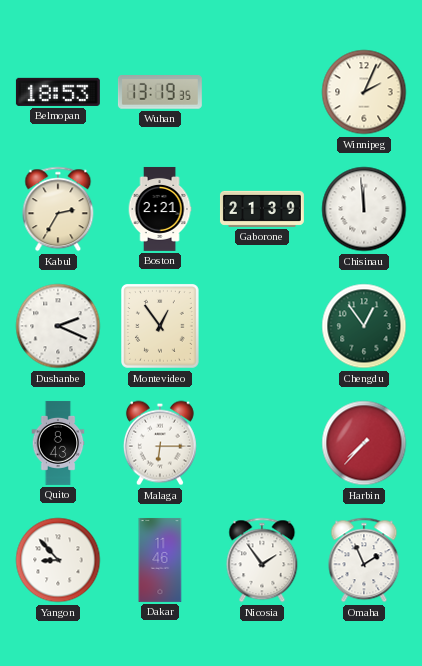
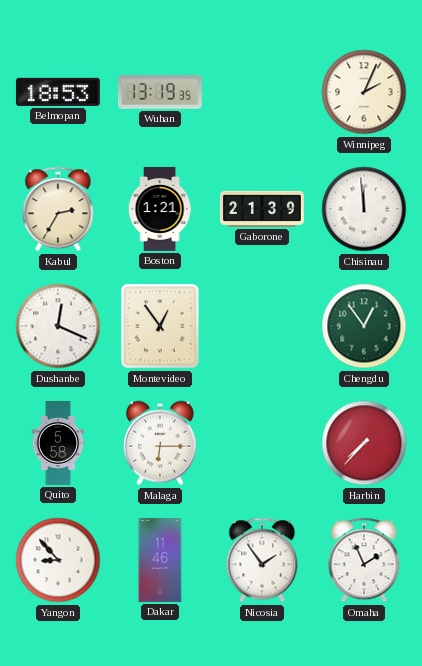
Boston: 2:21 -> 1:21
Dushanbe: 2:19 -> 12:19
Quito: 8:43 -> 5:58
